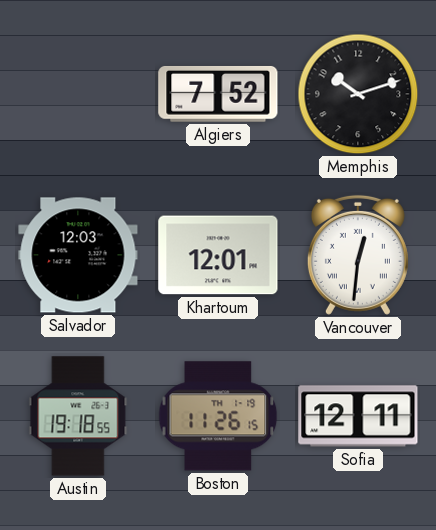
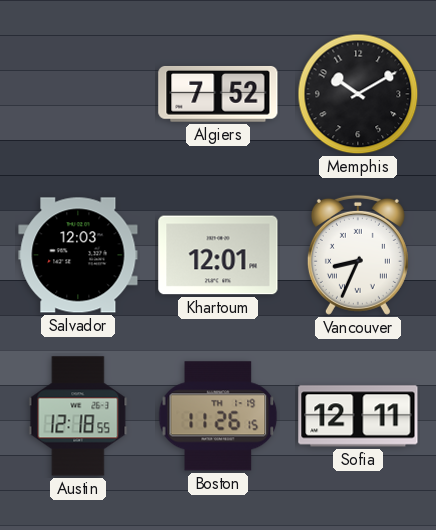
Memphis: 10:12 -> 10:10
Vancouver: 12:31 -> 8:34
Austin: 19:18 -> 12:18
